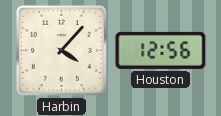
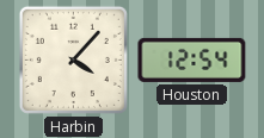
Houston: 12:56 -> 12:54
